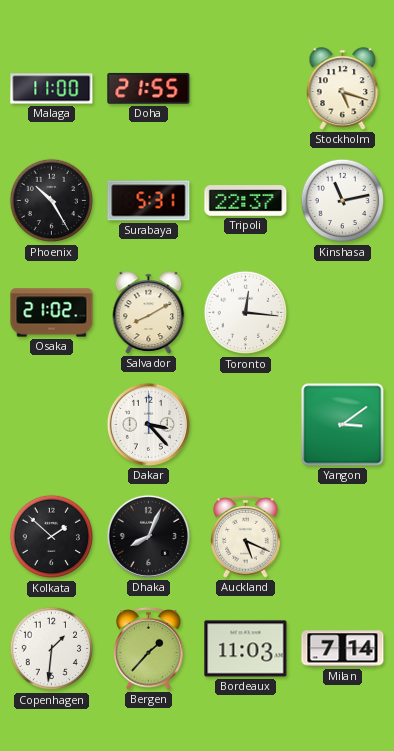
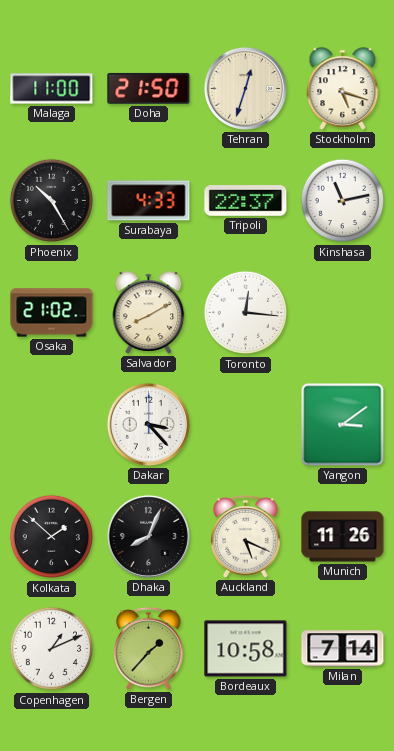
Doha: 21:55 -> 21:50
Tehran: none -> 12:33
Surabaya: 5:31 -> 4:33
Munich: none -> 11:26
Copenhagen: 1:31 -> 1:11
Bordeaux: 11:03 -> 10:58
